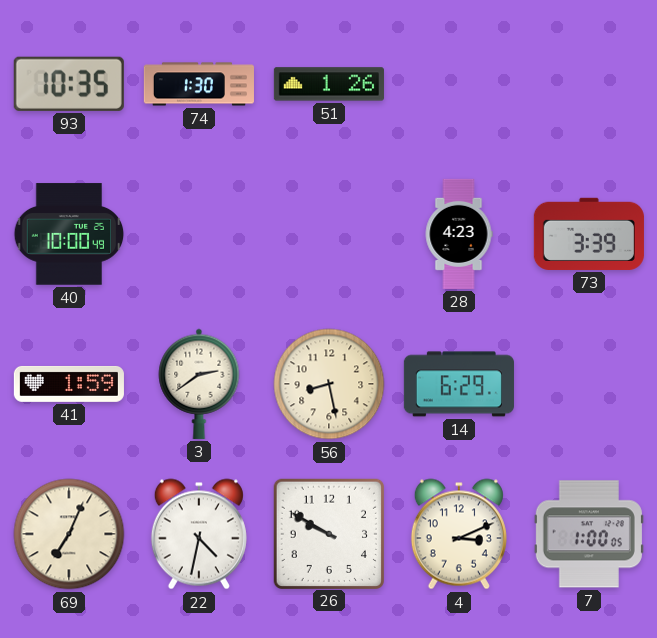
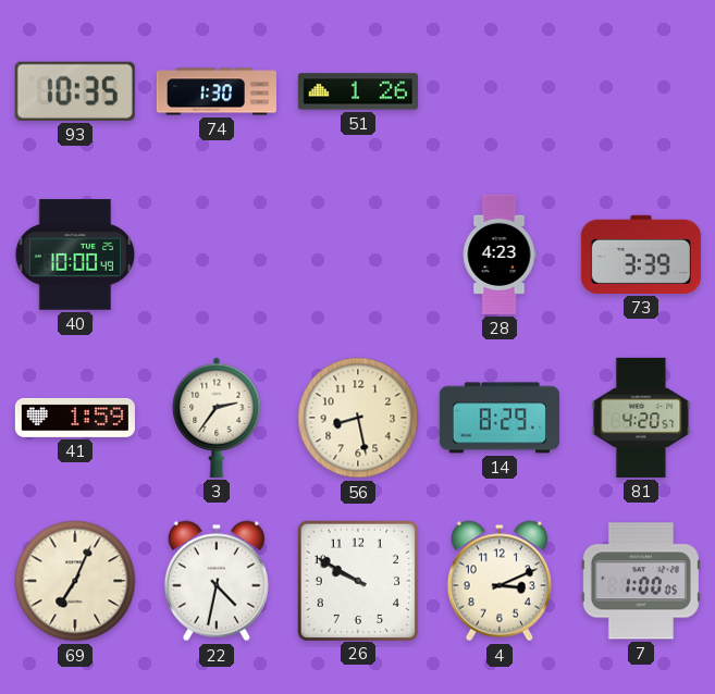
3: 2:39 -> 2:36
14: 6:29 -> 8:29
81: none -> 4:20
